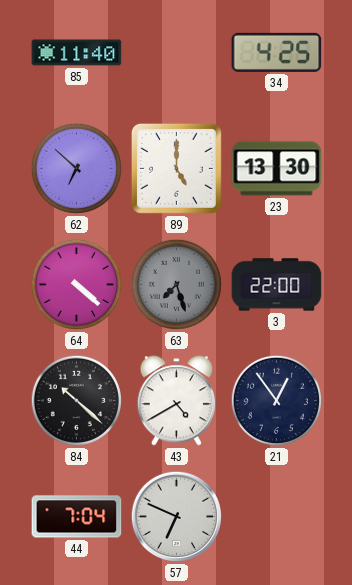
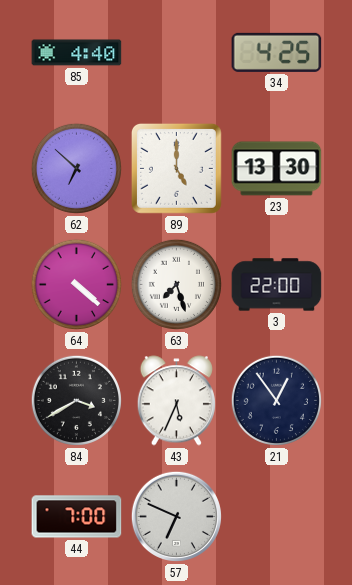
85: 11:40 -> 4:40
63 dial: grey -> white
84: 10:22 -> 3:40
43: 4:40 -> 5:34
44: 7:04 -> 7:00
